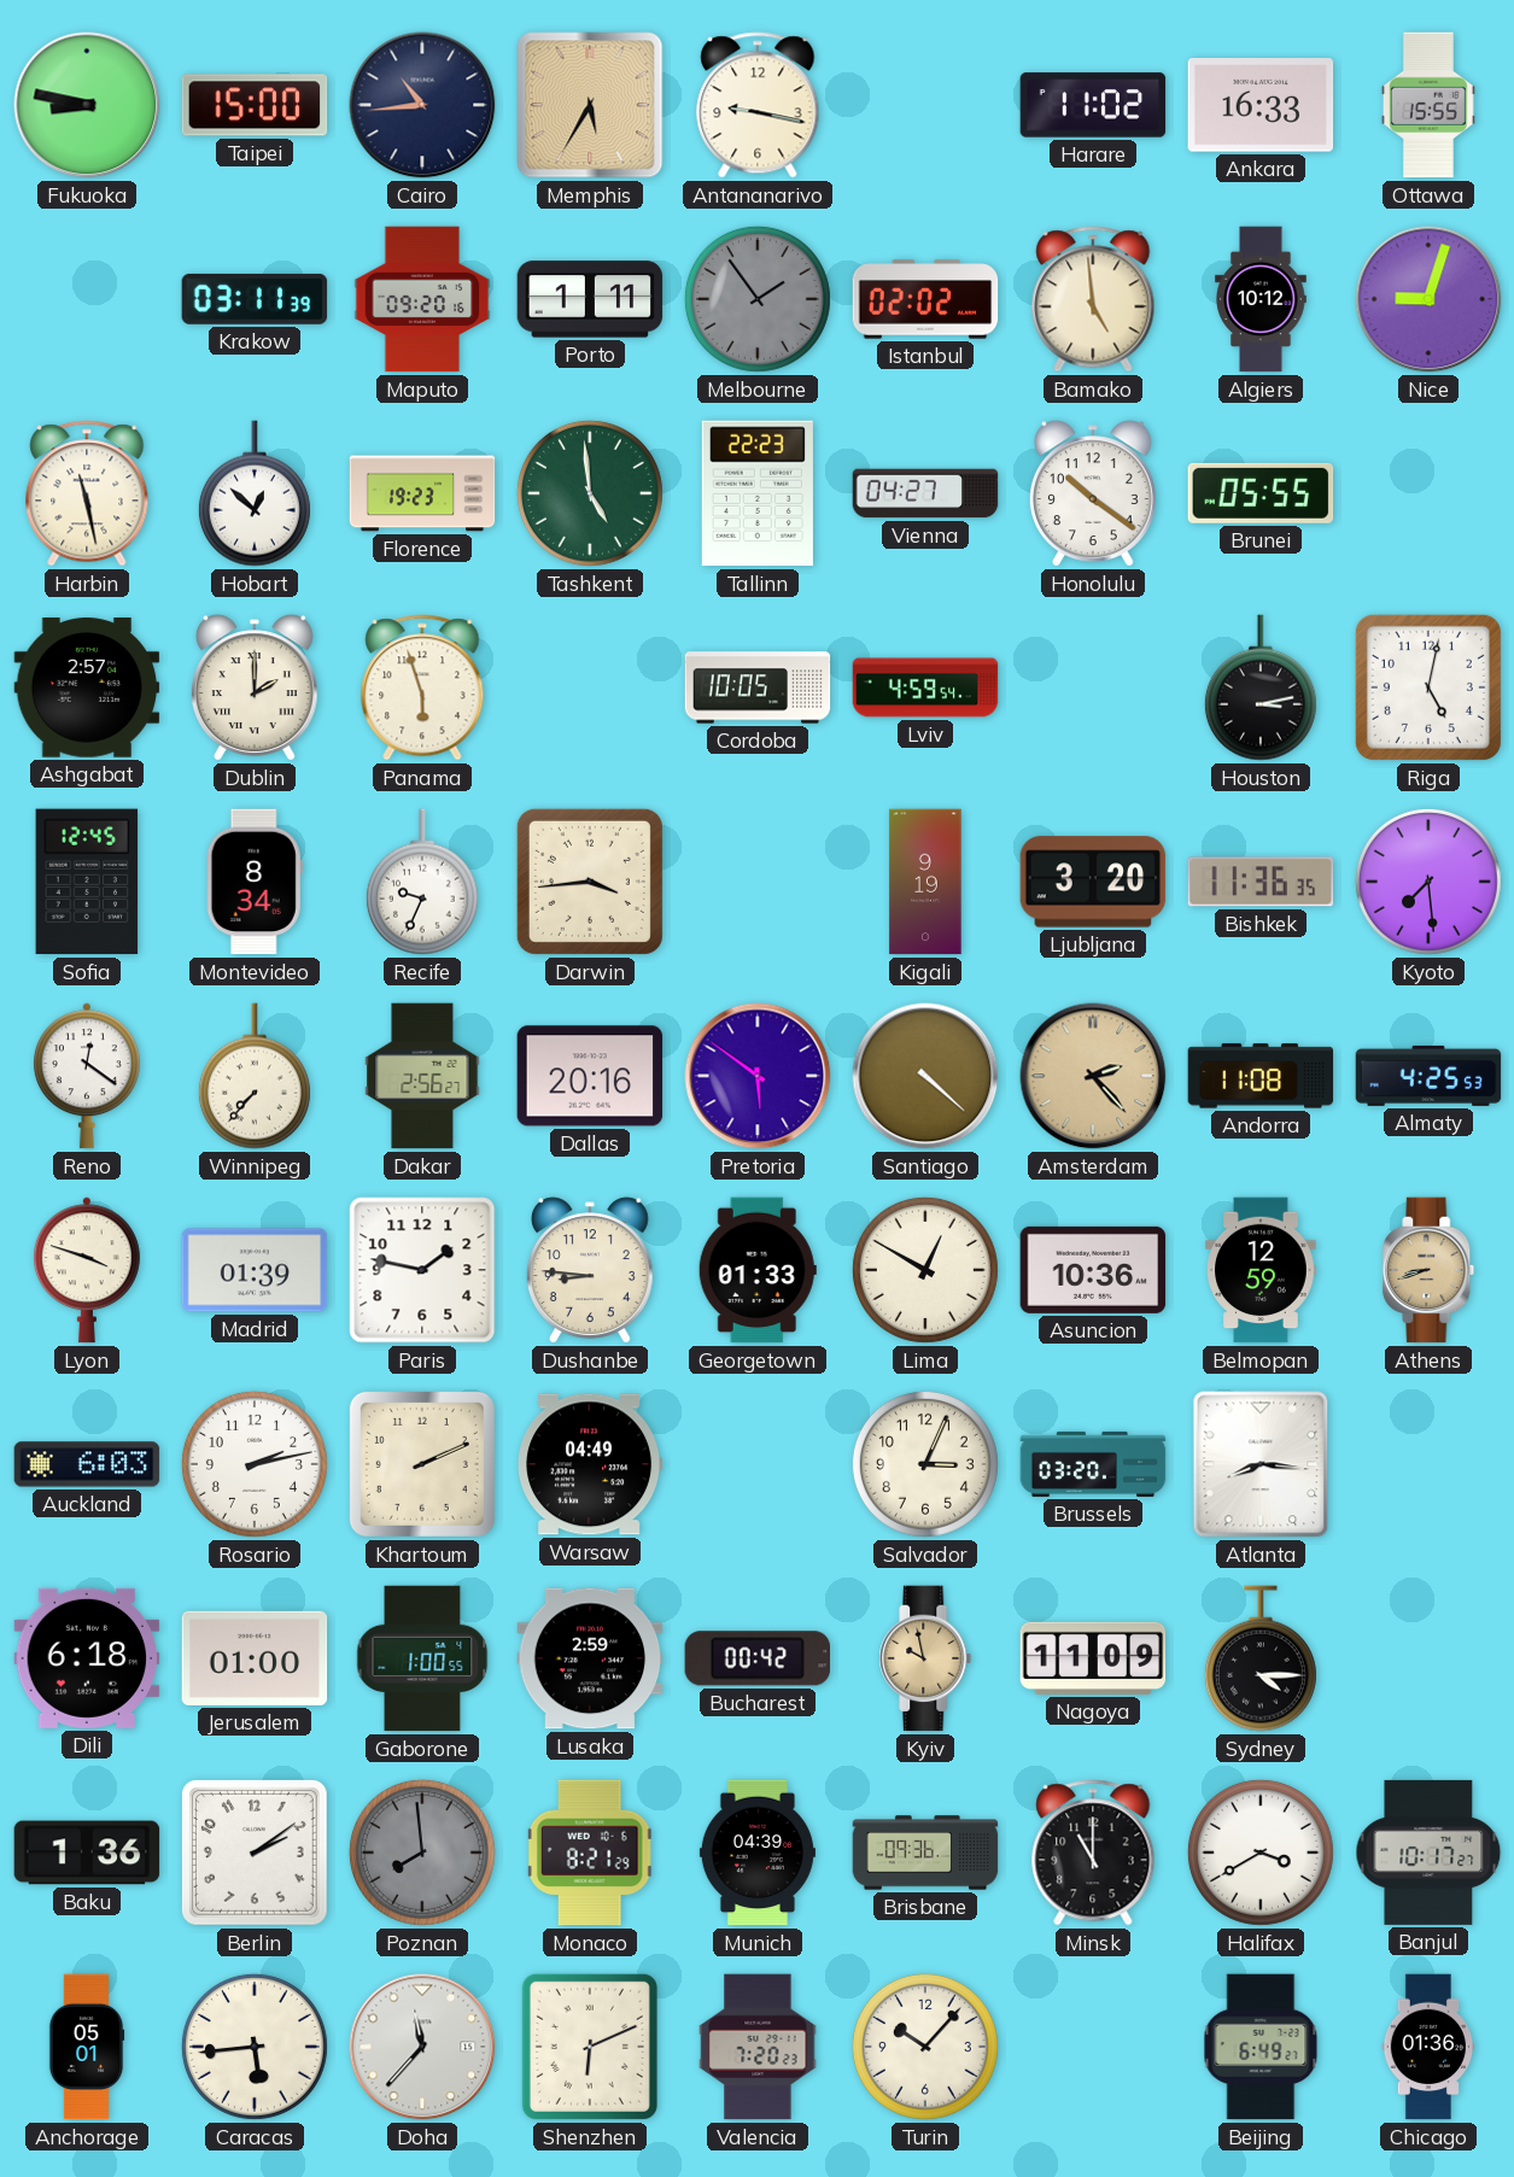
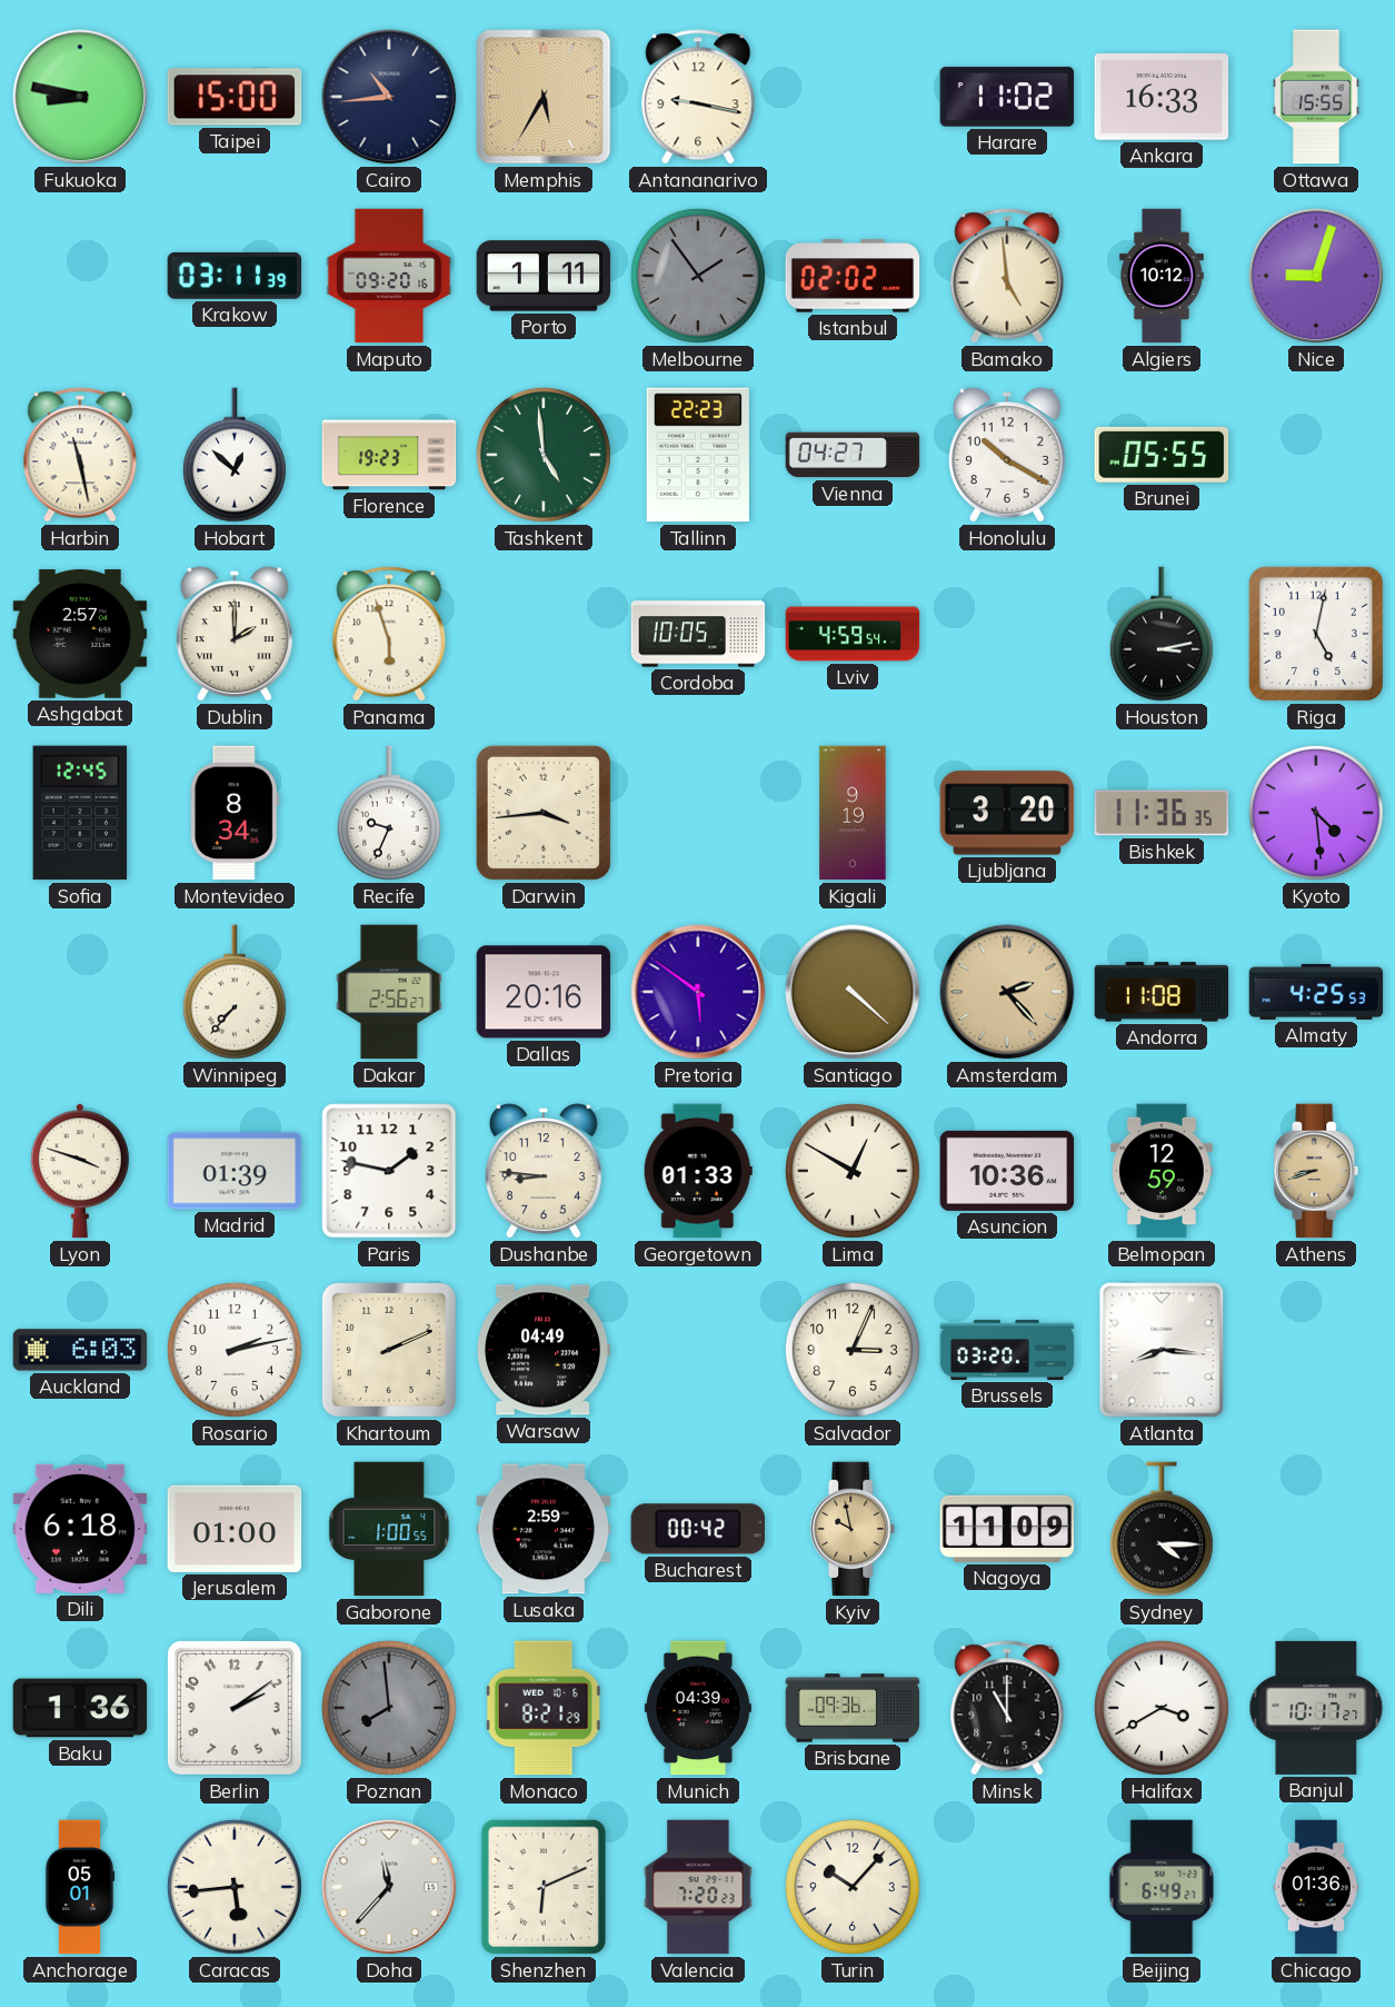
Honolulu: 10:21 -> 10:20
Kyoto: 7:29 -> 4:29
Reno: 12:21 -> none
